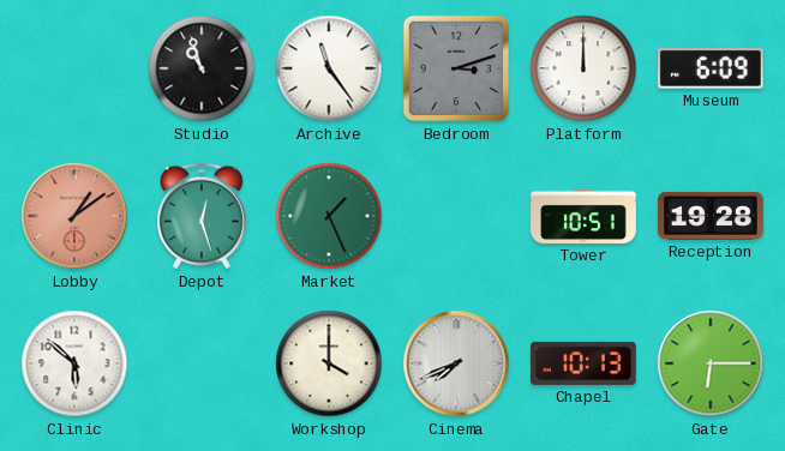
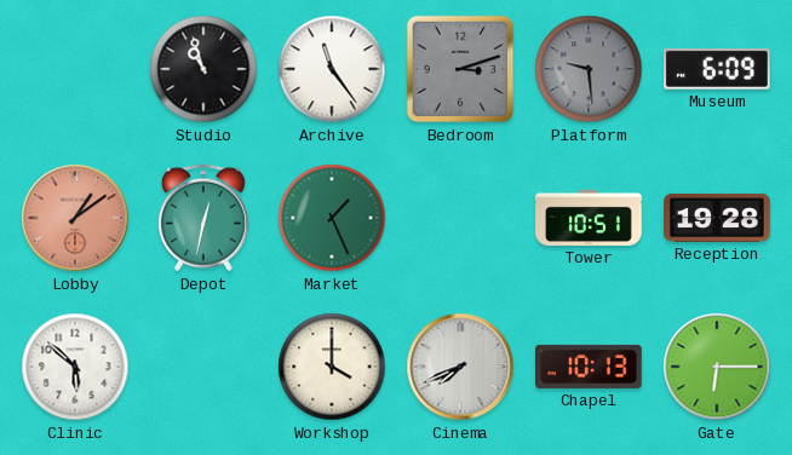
Platform: 12:00 -> 9:29
Platform dial: white -> grey
Depot: 12:27 -> 12:32
